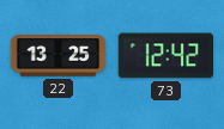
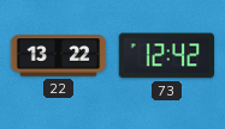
22: 13:25 -> 13:22
